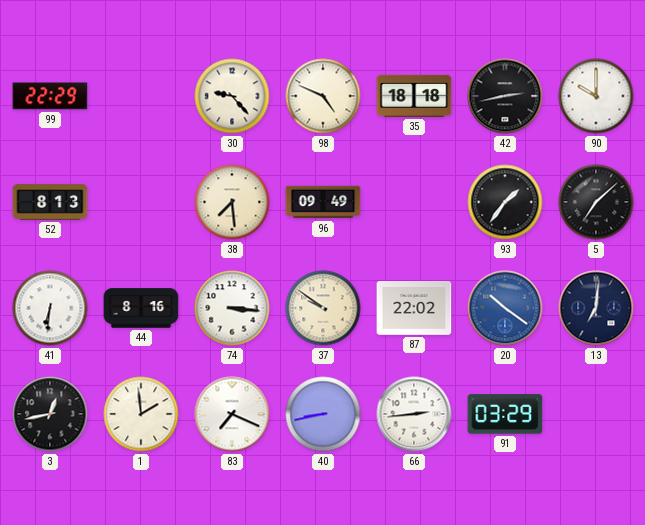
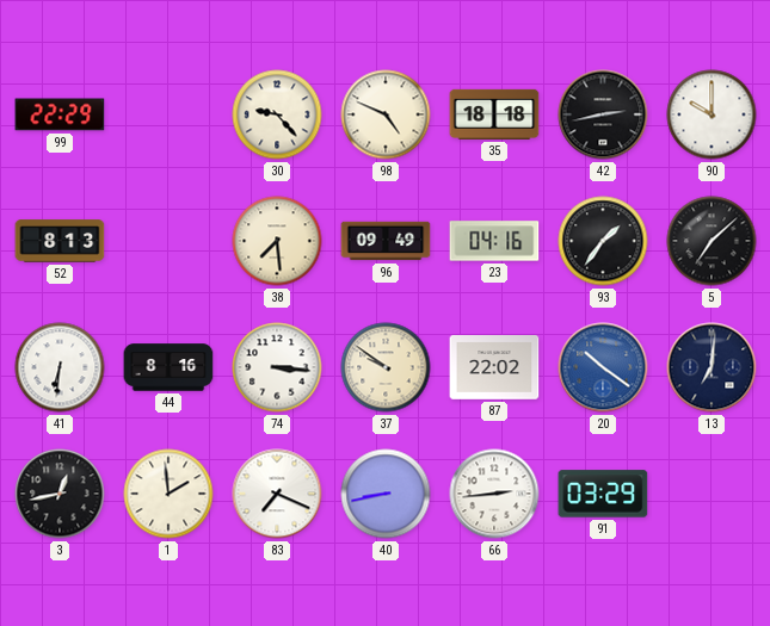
23: none -> 04:16
